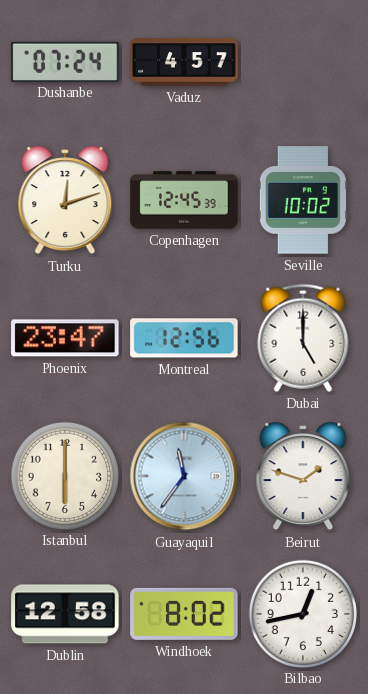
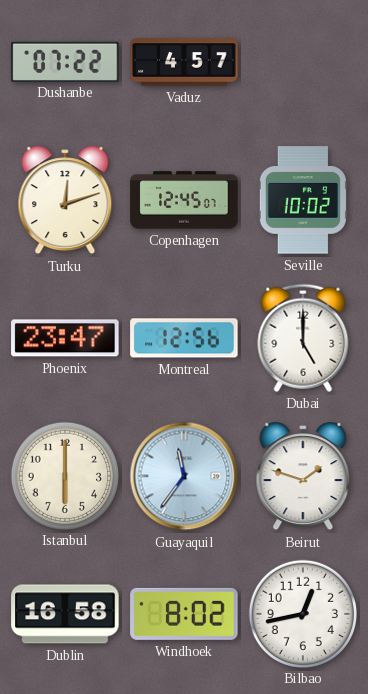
Dushanbe: 07:24 -> 07:22
Copenhagen: 12:45:39 -> 12:45:07
Dublin: 12:58 -> 16:58
